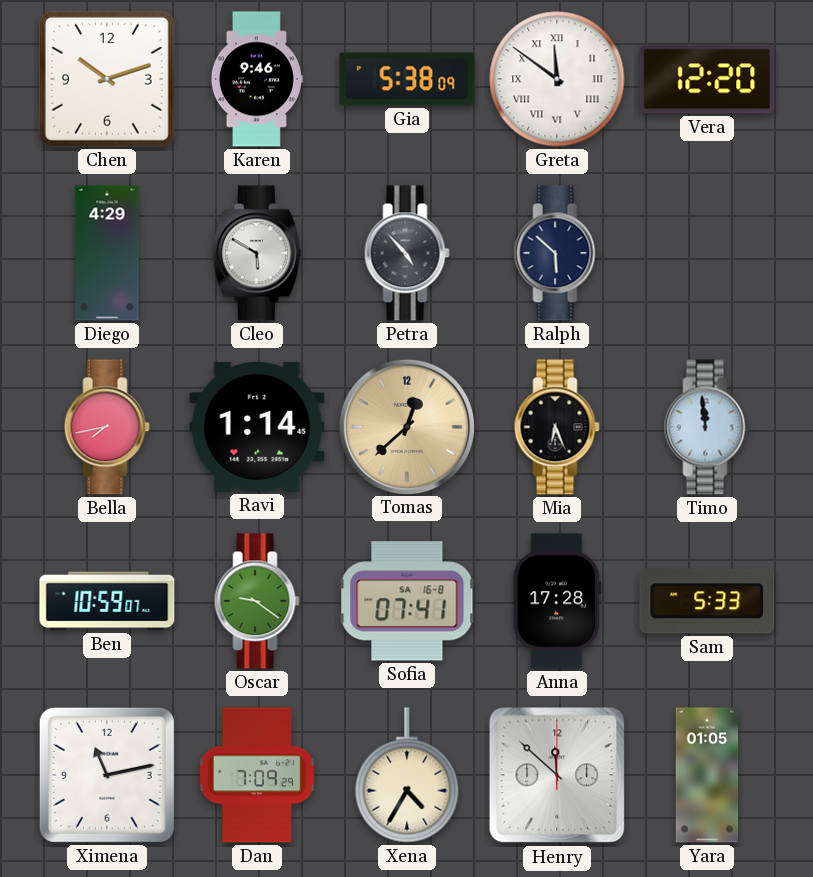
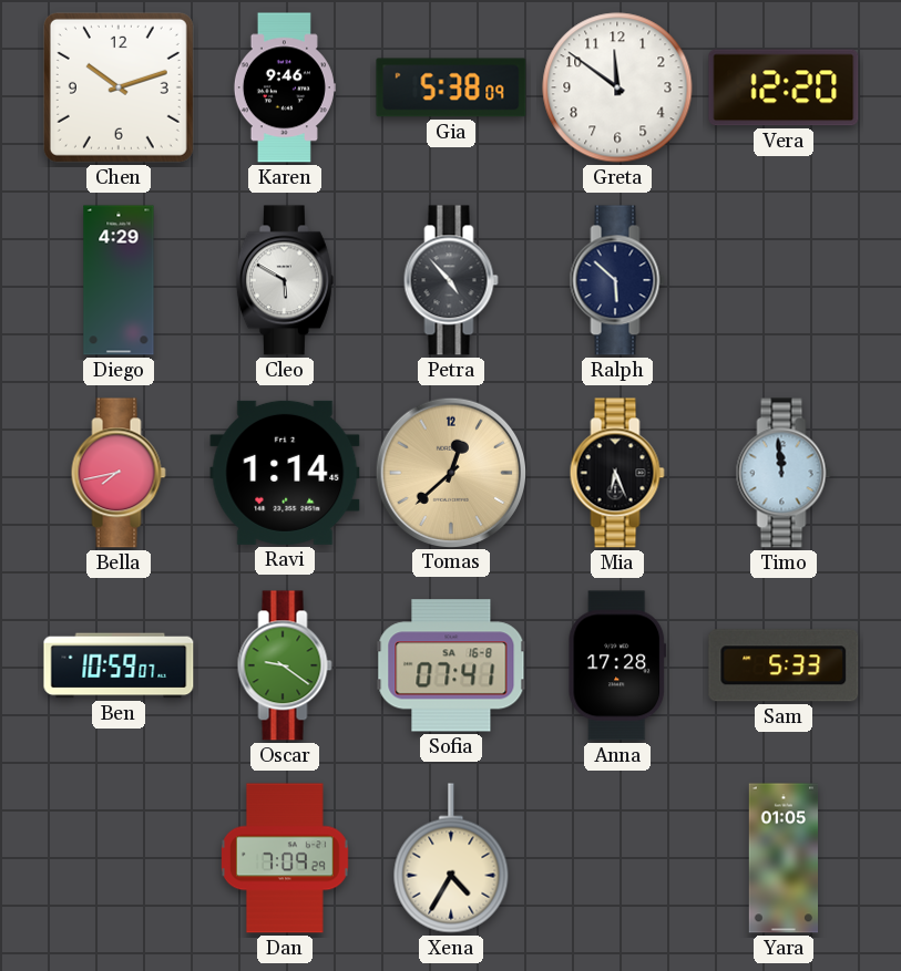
Greta numerals: Roman -> Arabic
Ximena: 11:13 -> none
Henry: 11:52 -> none
